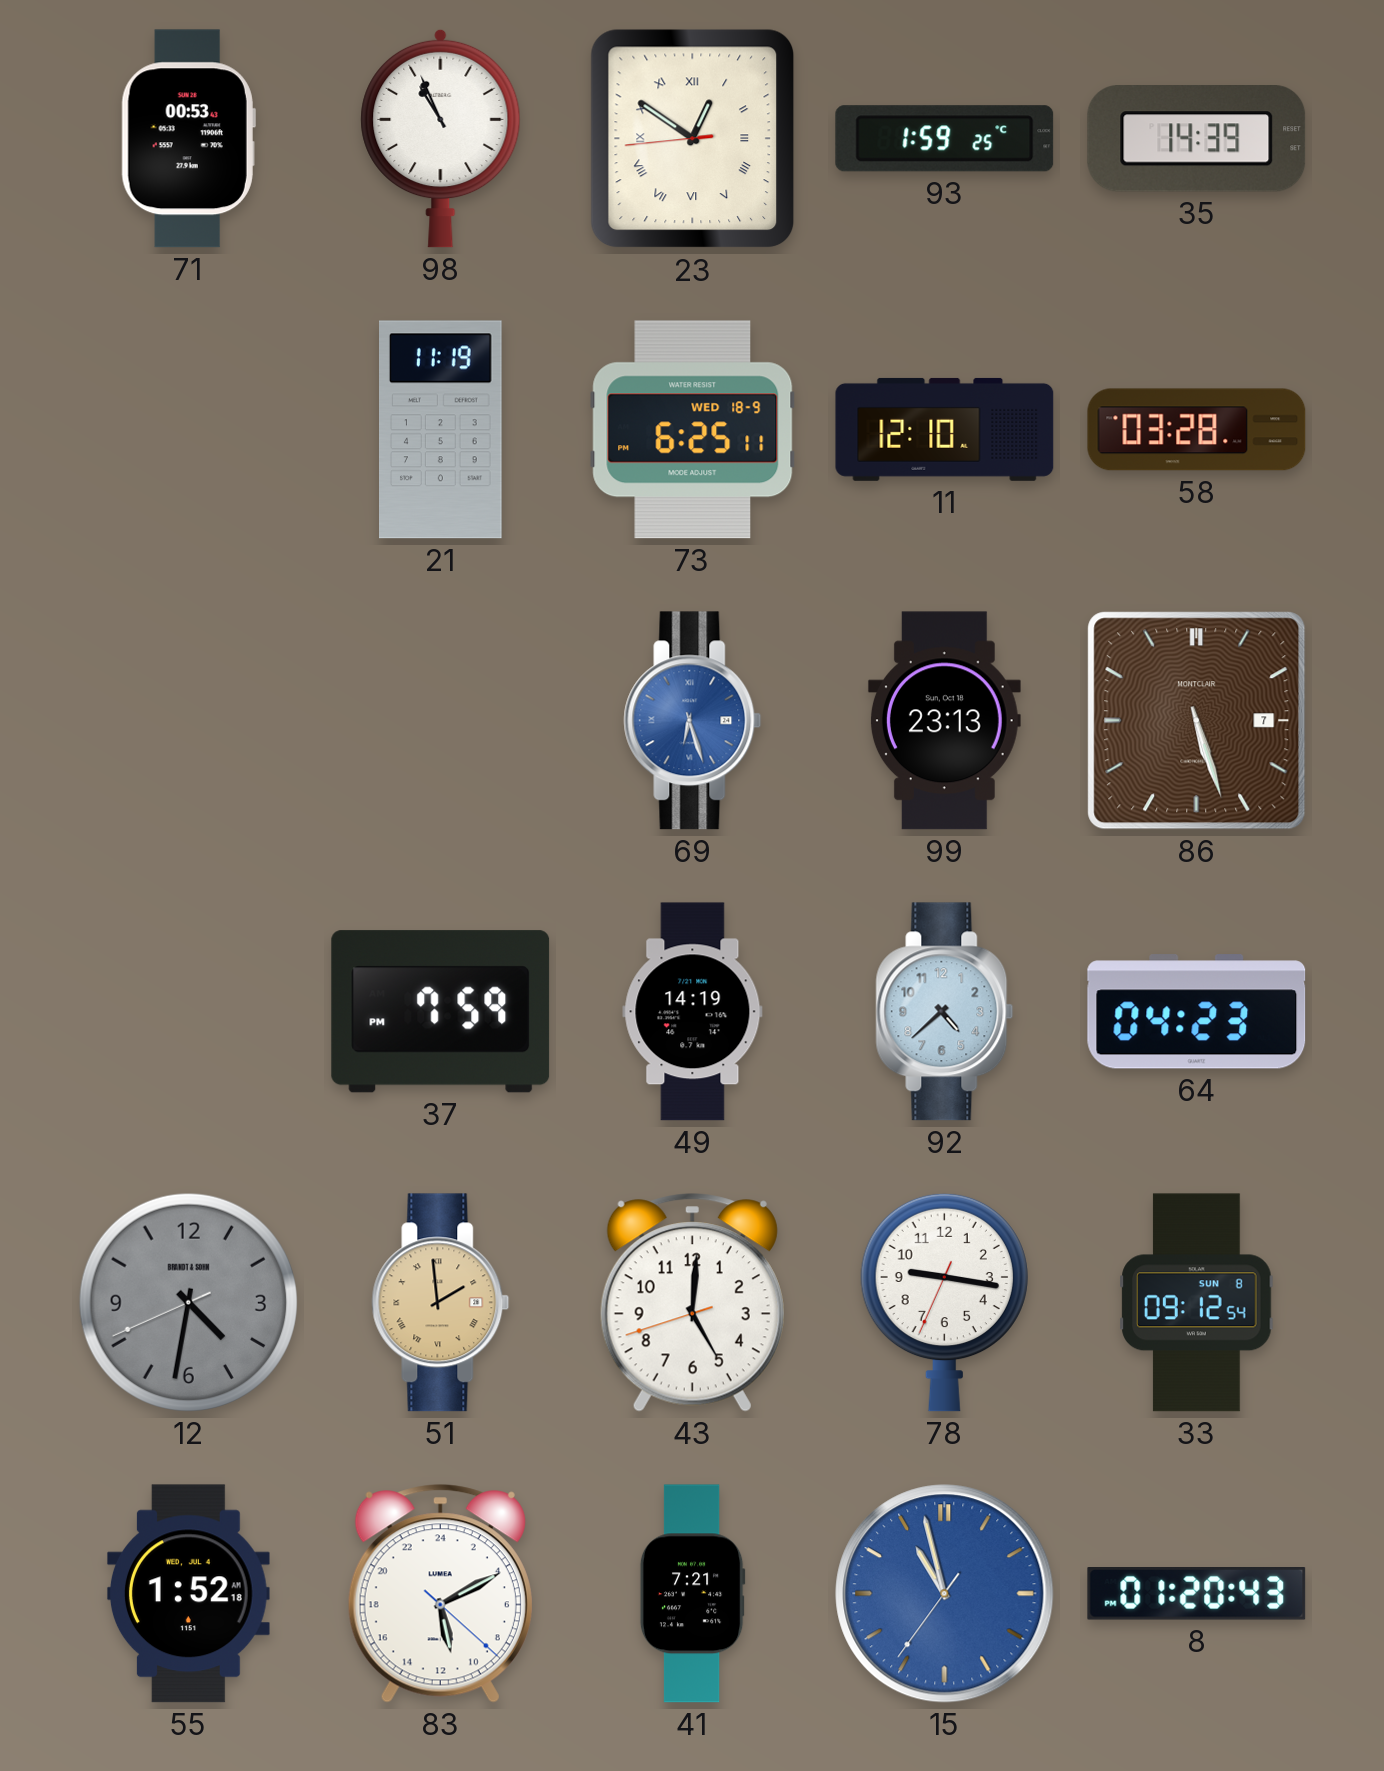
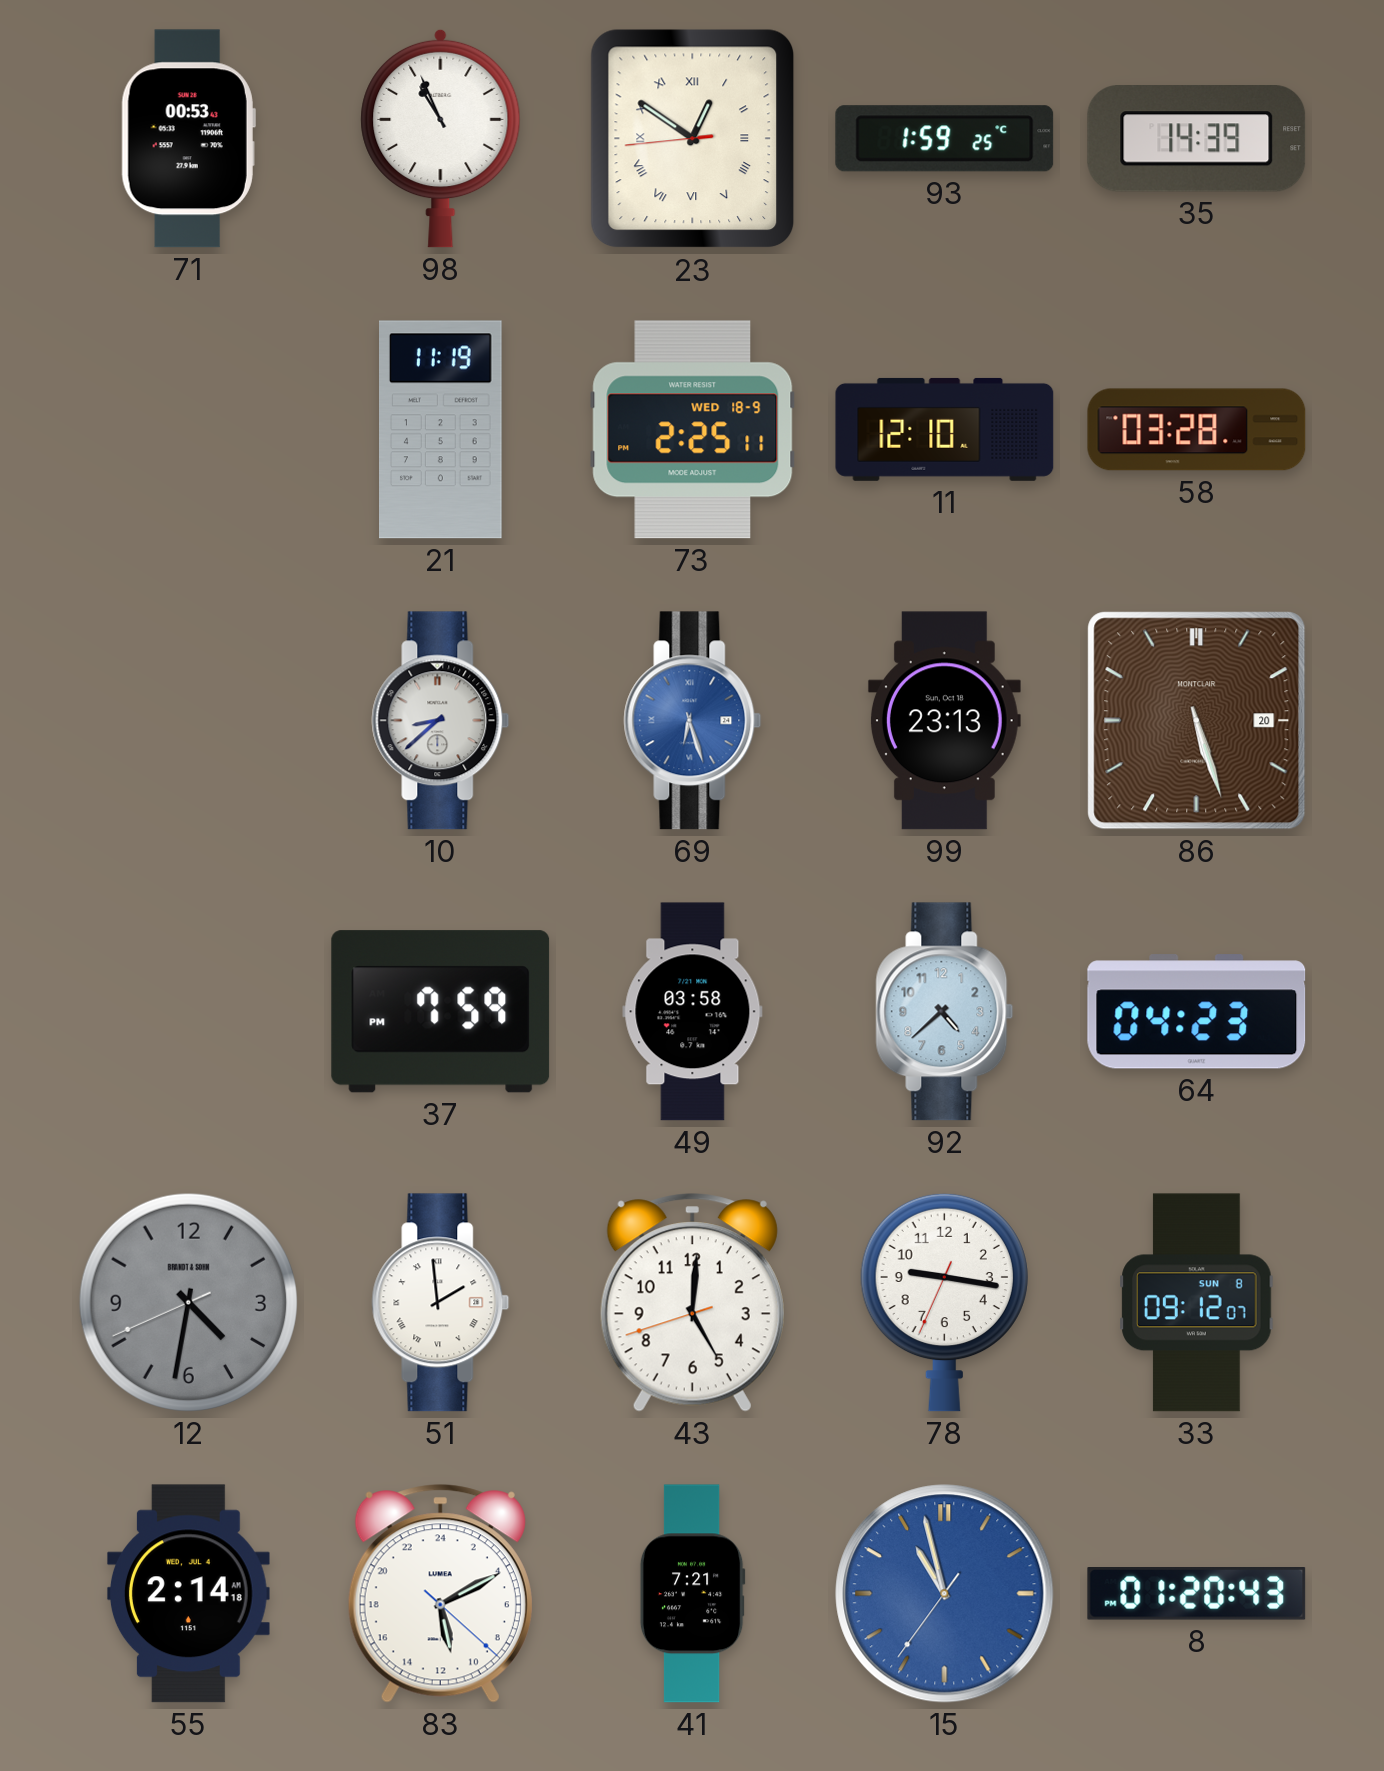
73: 6:25 -> 2:25
10: none -> 8:38
86 date: 7 -> 20
49: 14:19 -> 03:58
51 dial: champagne -> white
33: 09:12:54 -> 09:12:07
55: 1:52 -> 2:14
